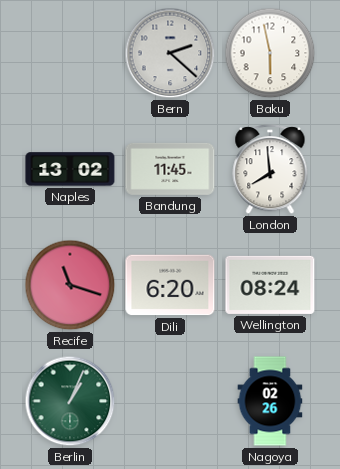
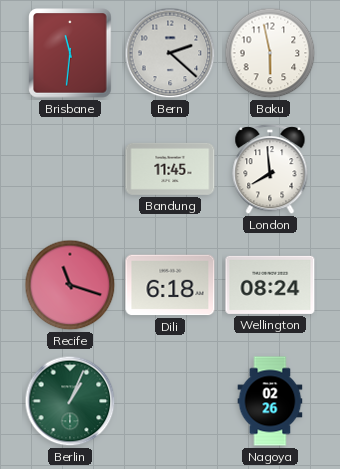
Brisbane: none -> 11:31
Naples: 13:02 -> none
Dili: 6:20 -> 6:18
